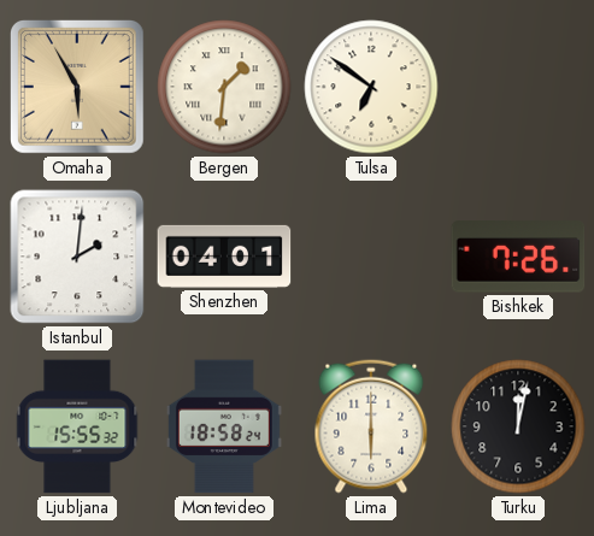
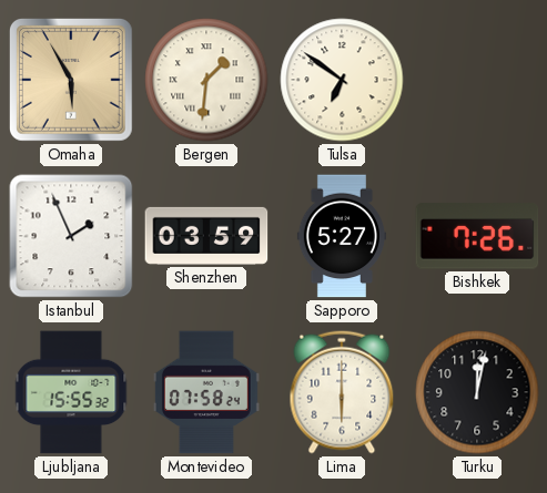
Istanbul: 2:01 -> 1:56
Shenzhen: 04:01 -> 03:59
Sapporo: none -> 5:27
Montevideo: 18:58 -> 07:58
